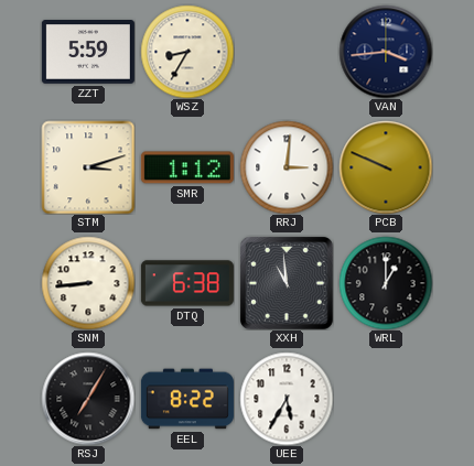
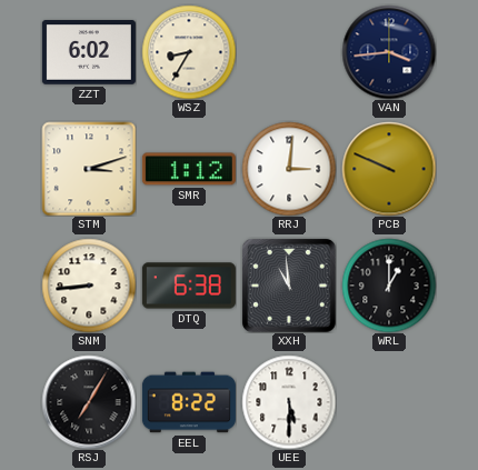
ZZT: 5:59 -> 6:02
UEE: 5:35 -> 5:30
